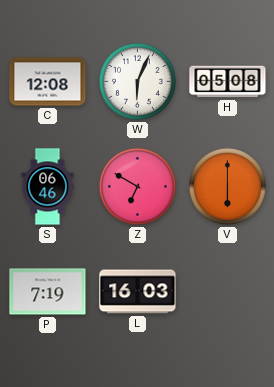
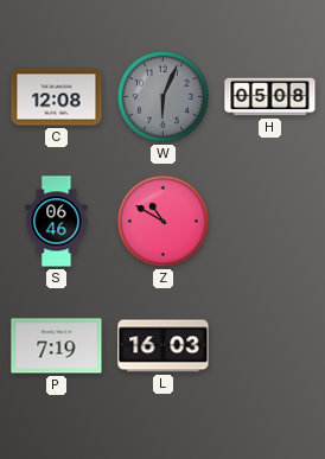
W dial: white -> grey
Z: 6:50 -> 10:50
V: 6:00 -> none
